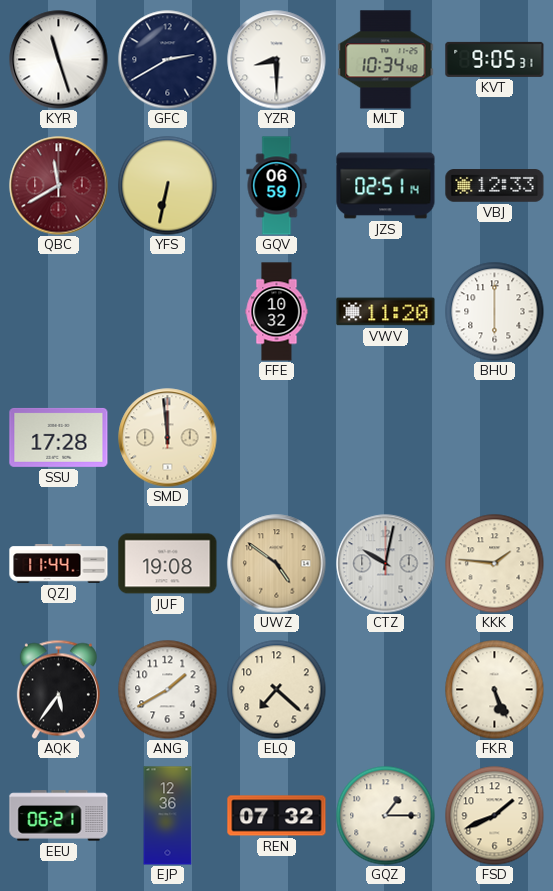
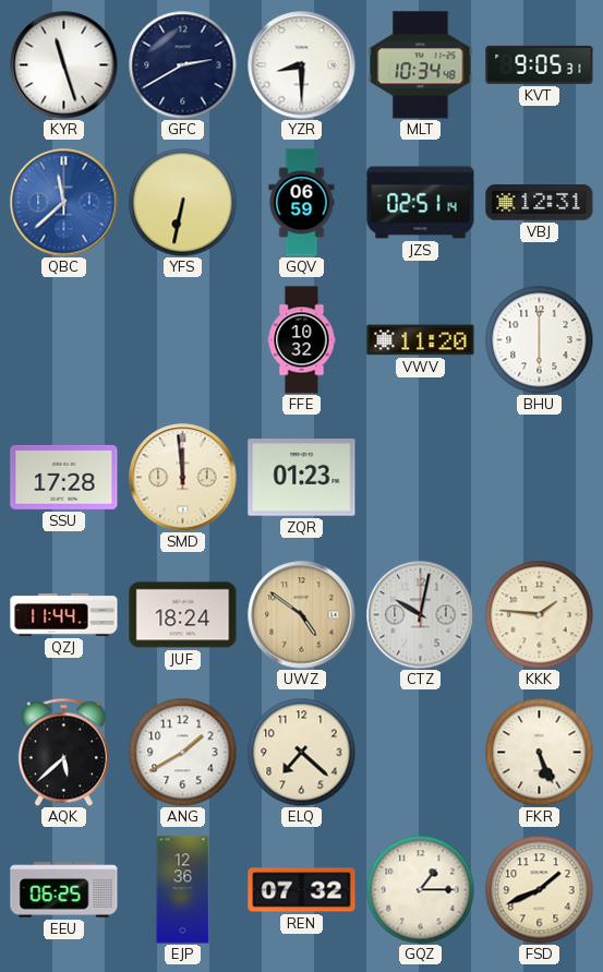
QBC: 11:40 -> 11:38
QBC dial: burgundy -> blue
VBJ: 12:33 -> 12:31
ZQR: none -> 01:23
JUF: 19:08 -> 18:24
AQK: 5:36 -> 5:38
EEU: 06:21 -> 06:25
